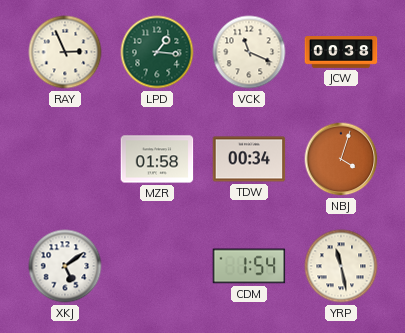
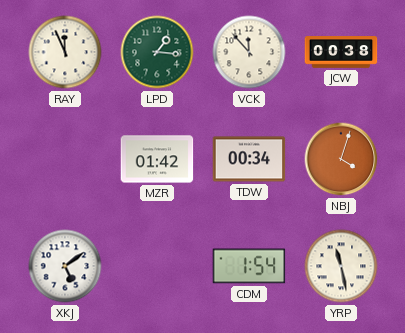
RAY: 2:56 -> 11:56
VCK: 11:19 -> 11:53
MZR: 01:58 -> 01:42
